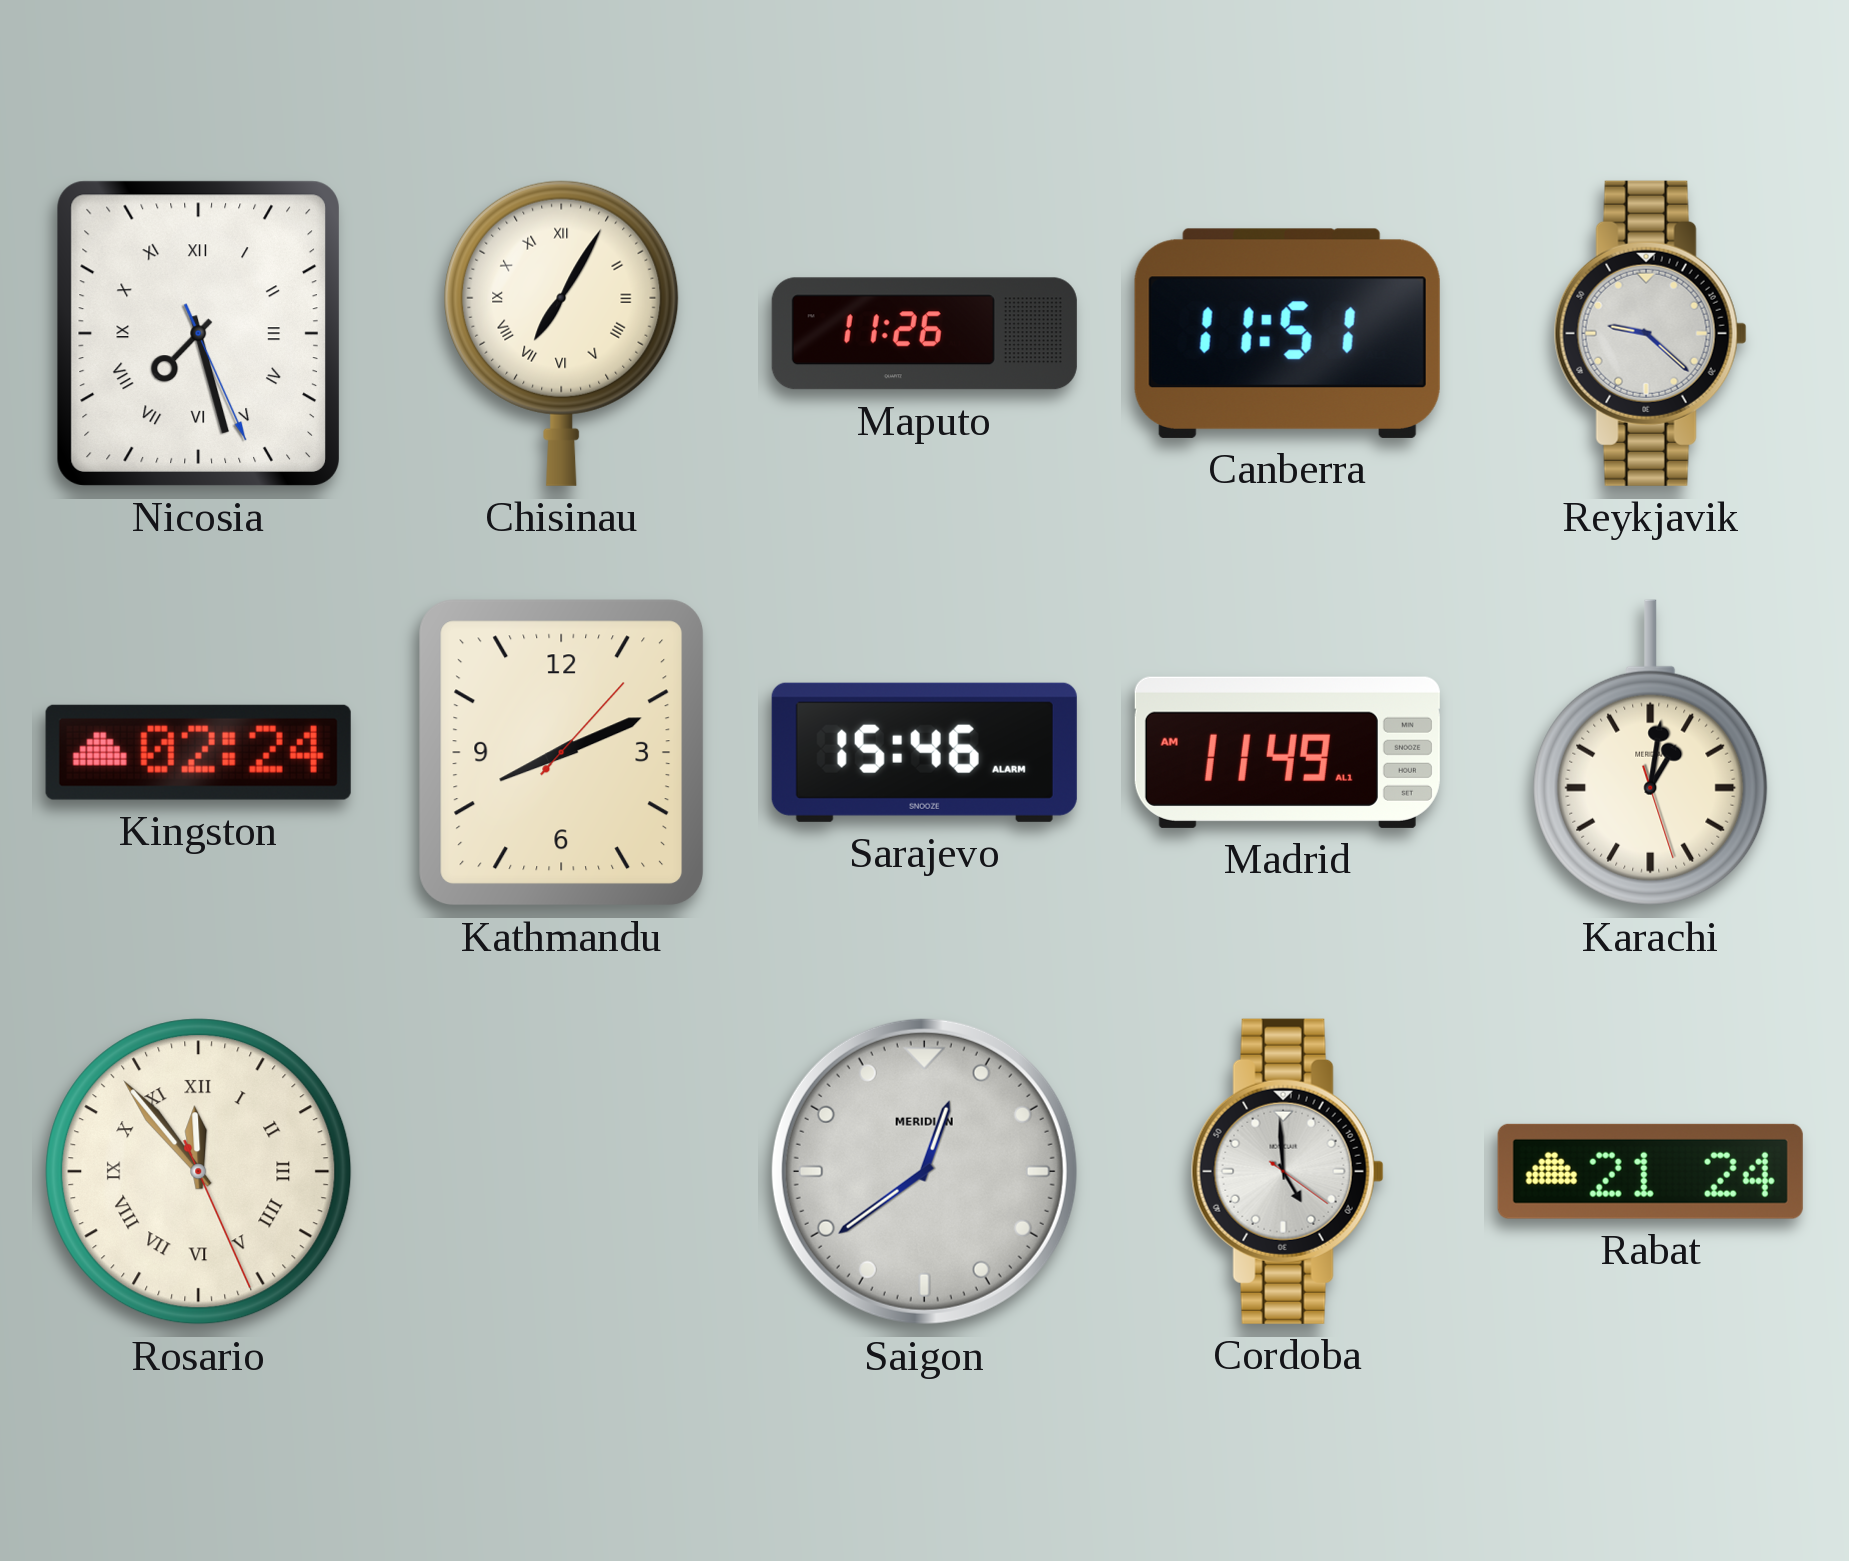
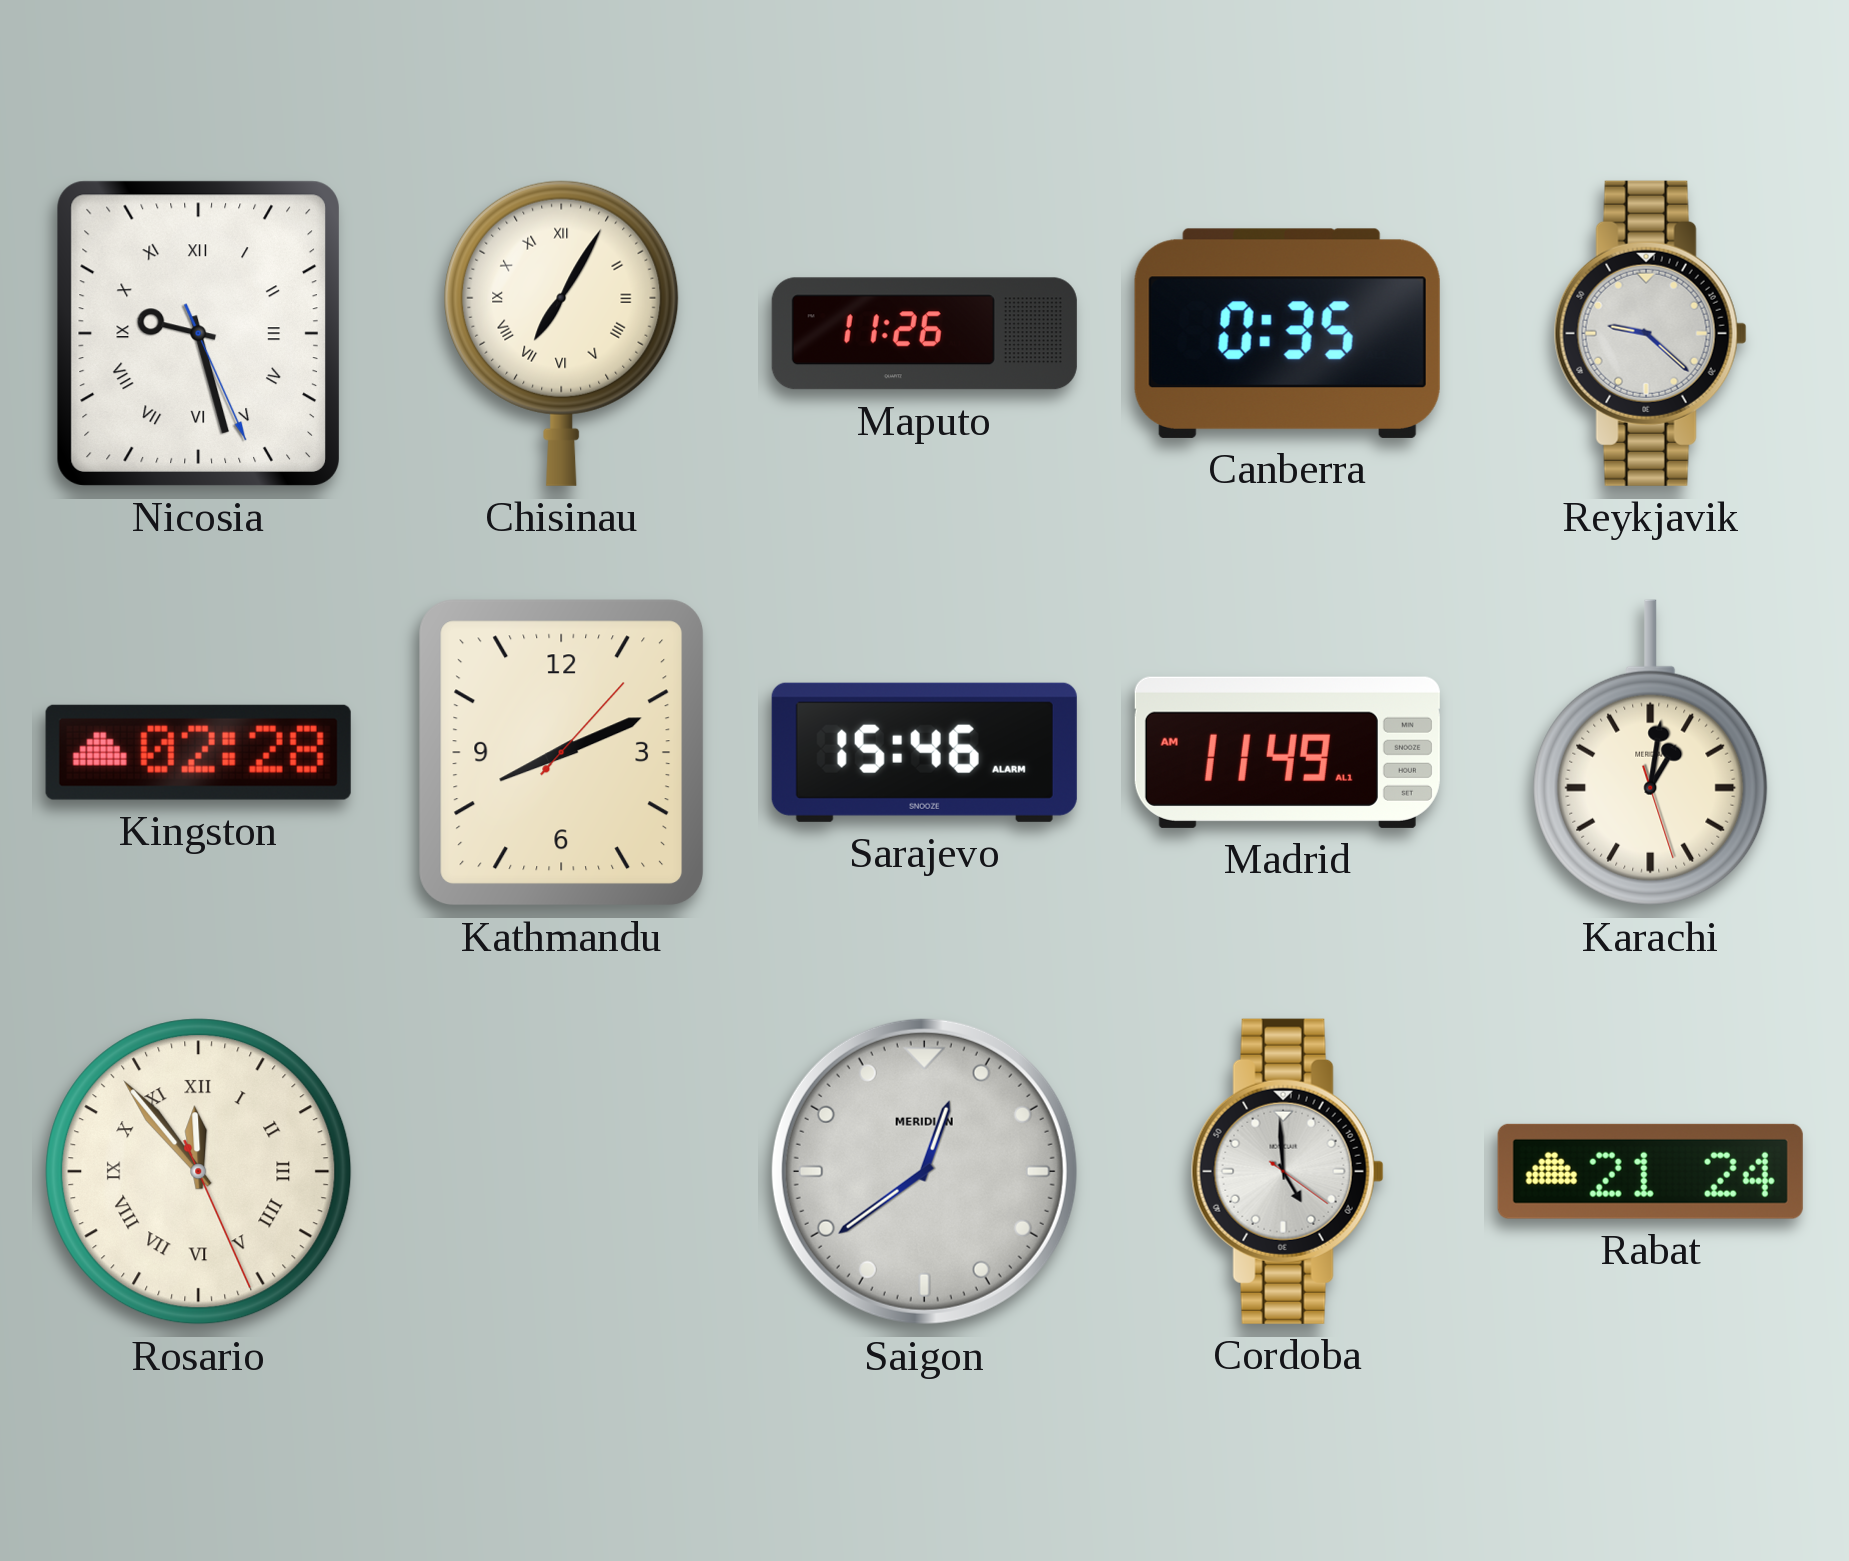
Nicosia: 7:27 -> 9:27
Canberra: 11:51 -> 0:35
Kingston: 02:24 -> 02:28
